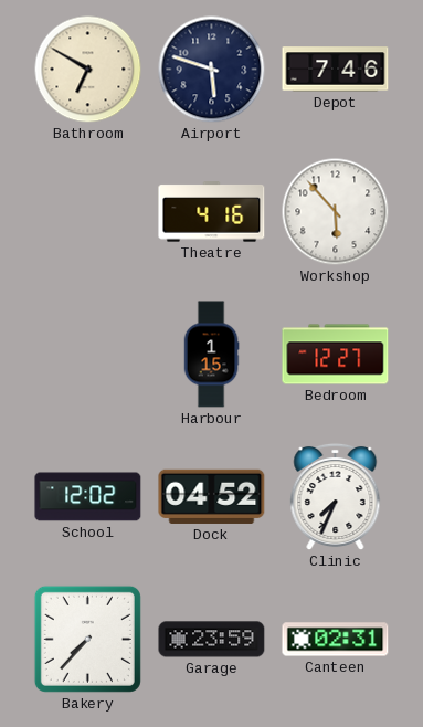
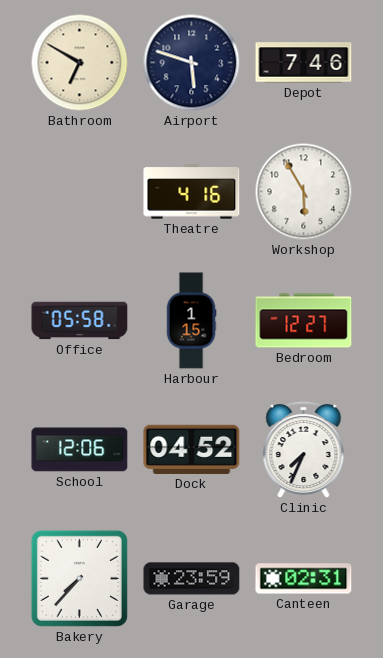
Workshop: 5:53 -> 5:55
Office: none -> 05:58
School: 12:02 -> 12:06
